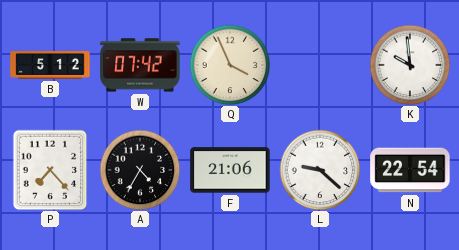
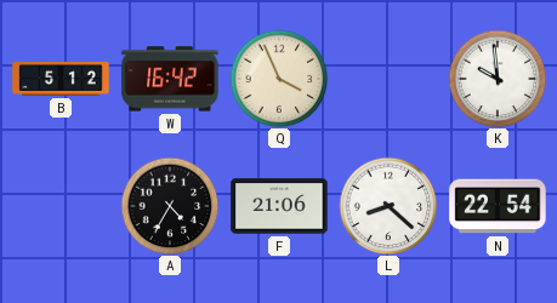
W: 07:42 -> 16:42
P: 7:23 -> none
L: 9:22 -> 8:22
